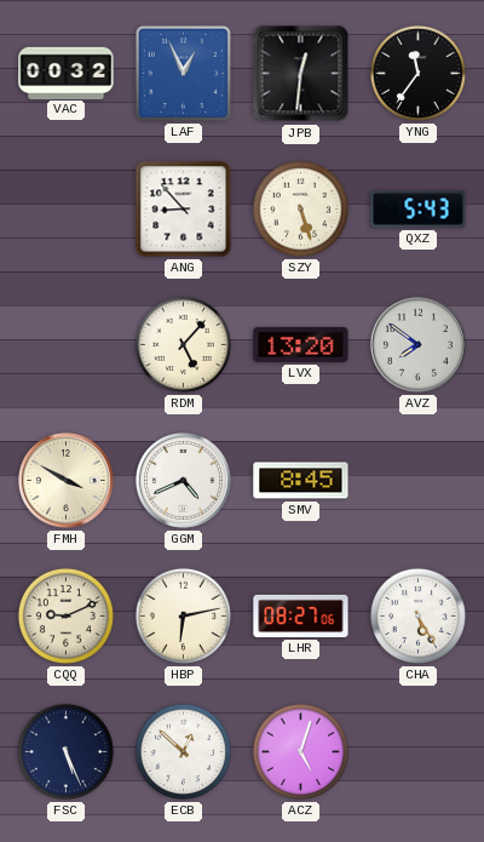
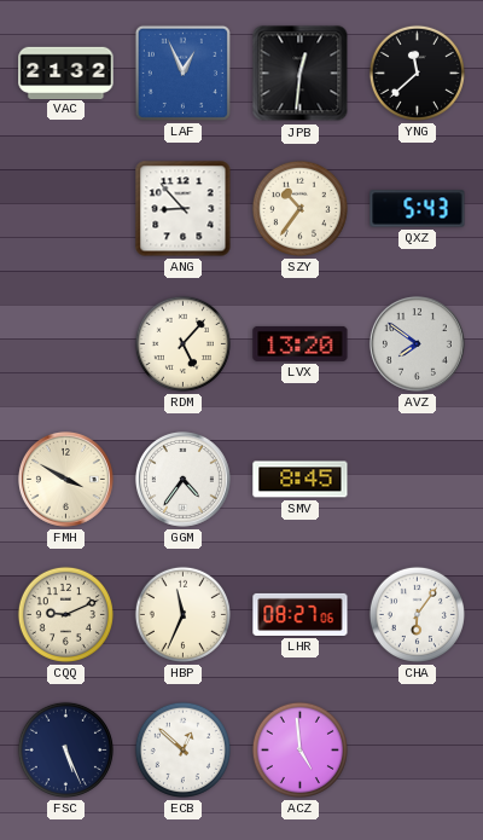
VAC: 00:32 -> 21:32
YNG: 11:36 -> 11:38
SZY: 5:27 -> 10:36
GGM: 4:41 -> 4:36
HBP: 6:13 -> 11:34
CHA: 5:25 -> 6:06
ACZ: 5:03 -> 4:59
